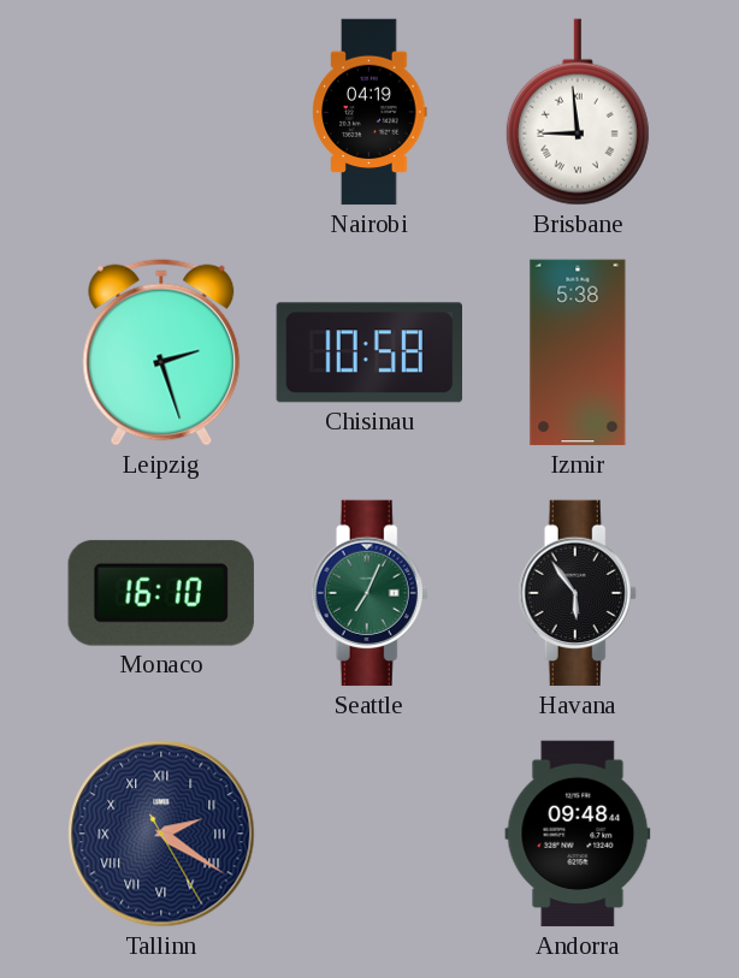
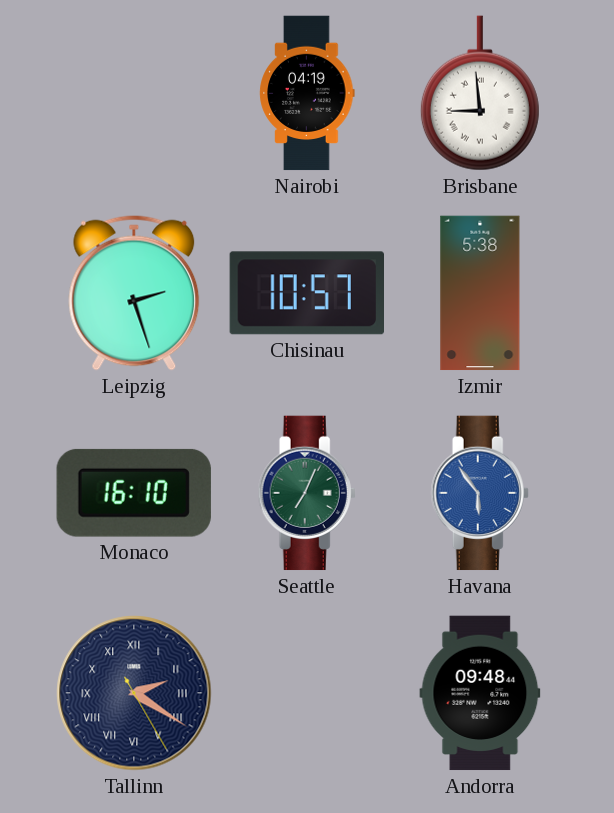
Chisinau: 10:58 -> 10:57
Havana dial: black -> blue
